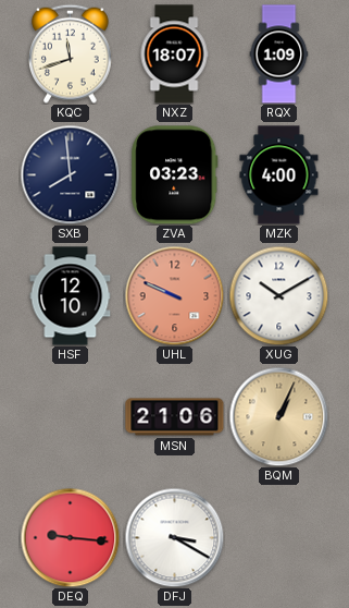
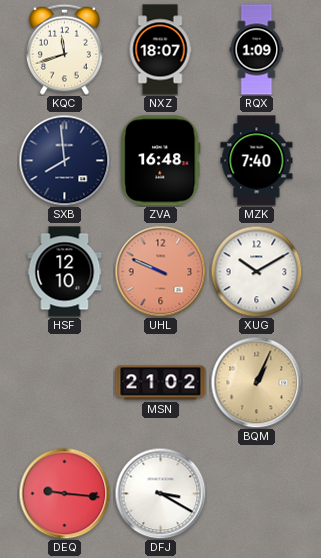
ZVA: 03:23 -> 16:48
MZK: 4:00 -> 7:40
MSN: 21:06 -> 21:02
